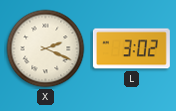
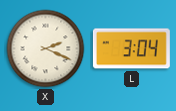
L: 3:02 -> 3:04
